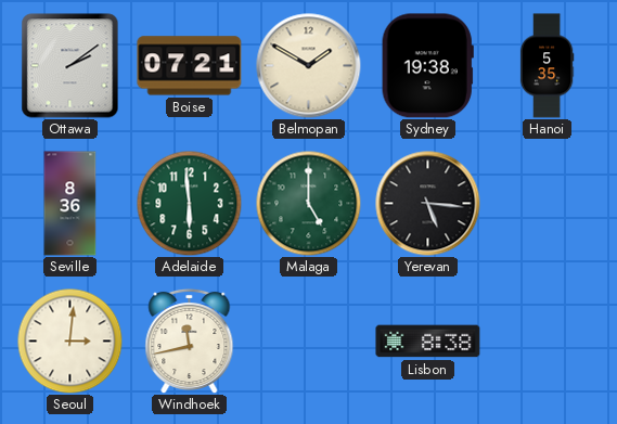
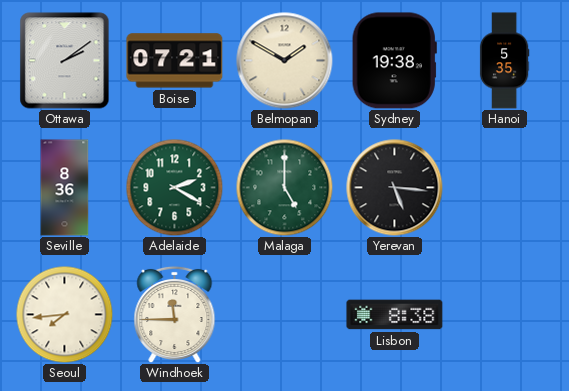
Adelaide: 5:59 -> 2:20
Seoul: 3:01 -> 7:44
Windhoek: 11:43 -> 11:45
